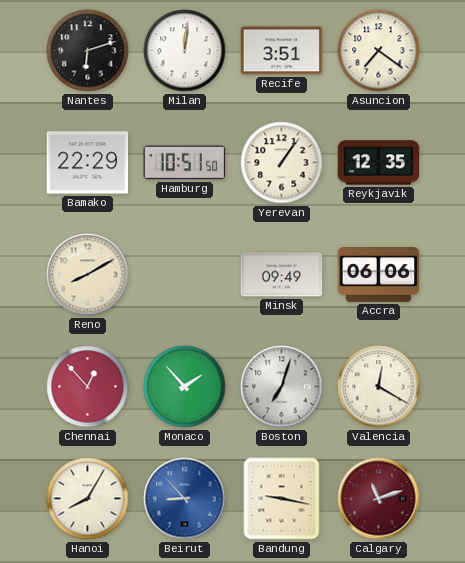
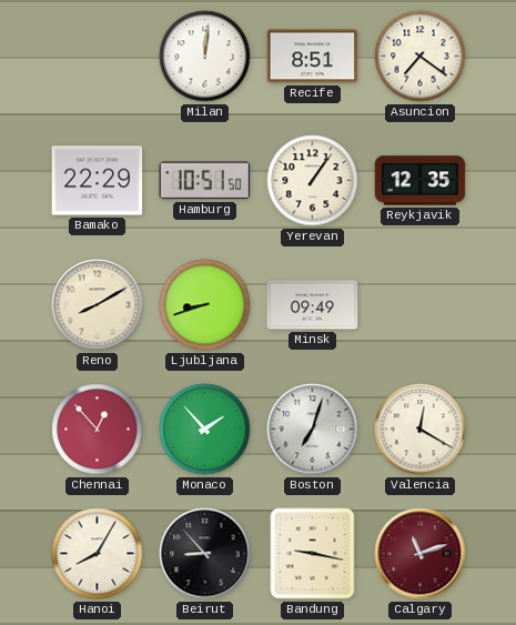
Nantes: 6:12 -> none
Recife: 3:51 -> 8:51
Ljubljana: none -> 8:42
Accra: 06:06 -> none
Beirut dial: blue -> black
